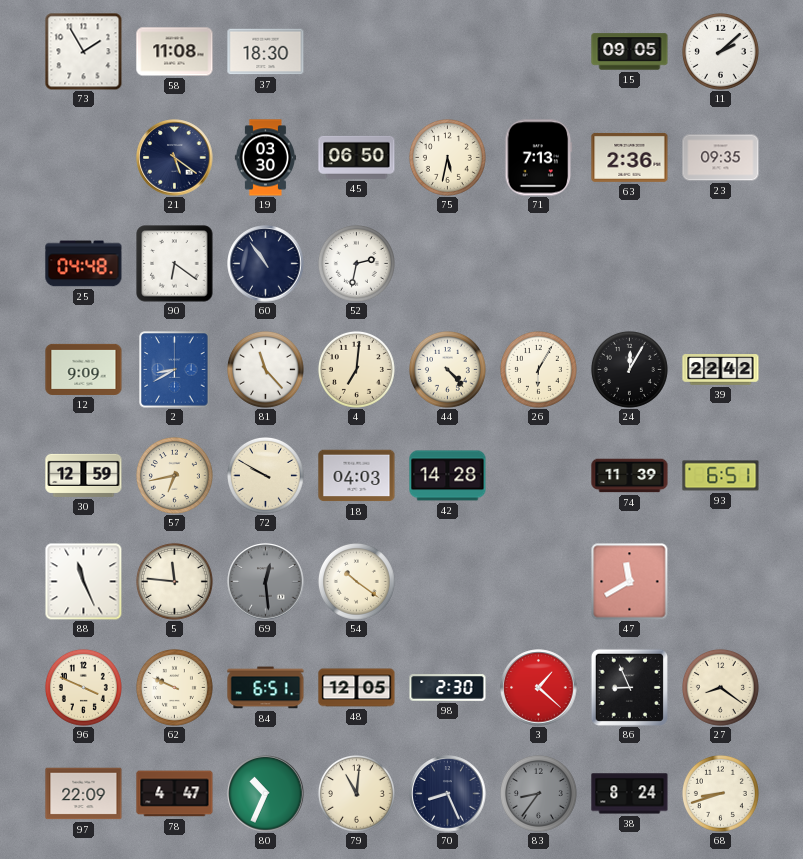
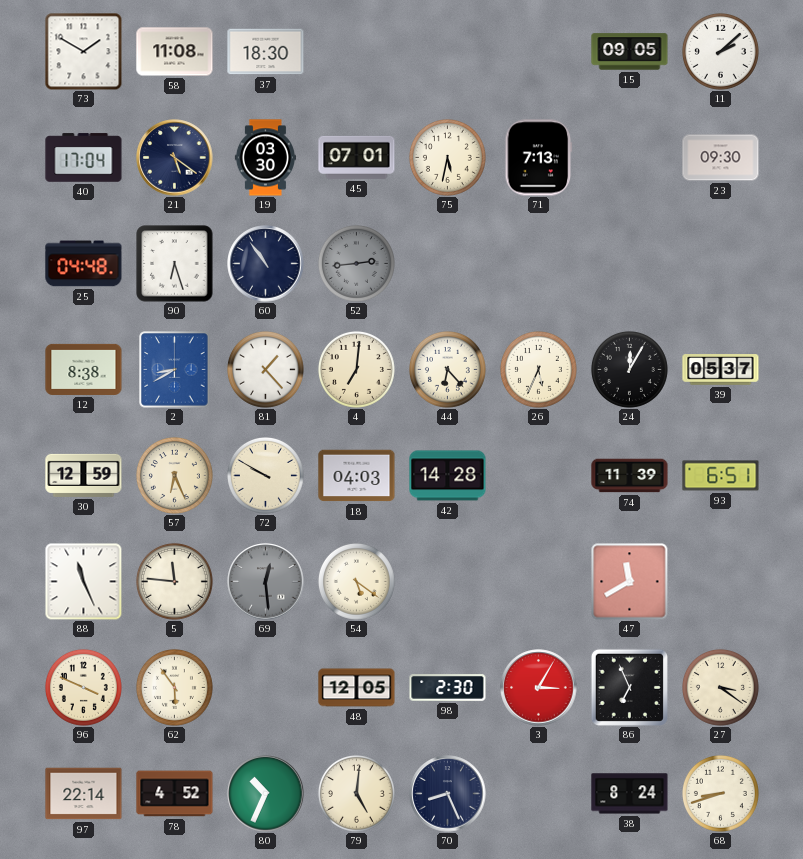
73: 1:55 -> 1:50
40: none -> 17:04
45: 06:50 -> 07:01
63: 2:36 -> none
23: 09:35 -> 09:30
90: 6:21 -> 6:27
52: 2:32 -> 2:44
52 dial: white -> grey
12: 9:09 -> 8:38
81: 11:23 -> 1:23
44: 4:23 -> 6:23
26: 6:05 -> 5:34
39: 22:42 -> 05:37
57: 6:43 -> 6:26
54: 10:21 -> 5:21
62: 9:49 -> 5:54
84: 6:51 -> none
3: 1:22 -> 3:05
86: 8:56 -> 6:56
27: 8:21 -> 3:21
97: 22:09 -> 22:14
78: 4:47 -> 4:52
79: 11:01 -> 5:01
83: 8:36 -> none
